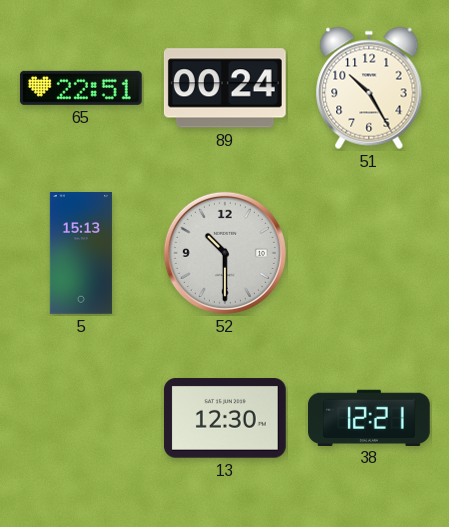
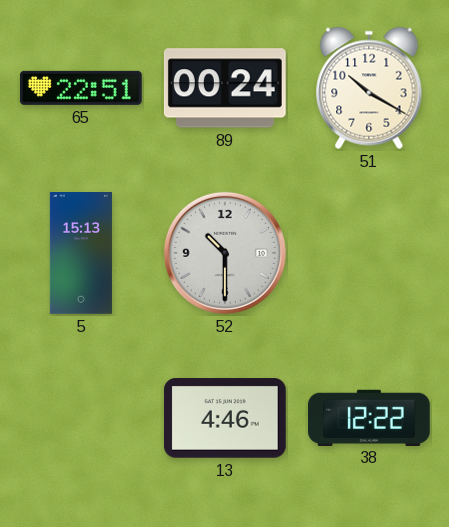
51: 10:25 -> 10:20
13: 12:30 -> 4:46
38: 12:21 -> 12:22
